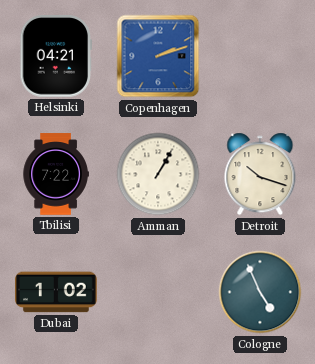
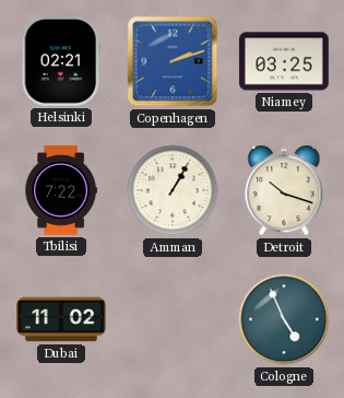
Helsinki: 04:21 -> 02:21
Niamey: none -> 03:25
Dubai: 1:02 -> 11:02
